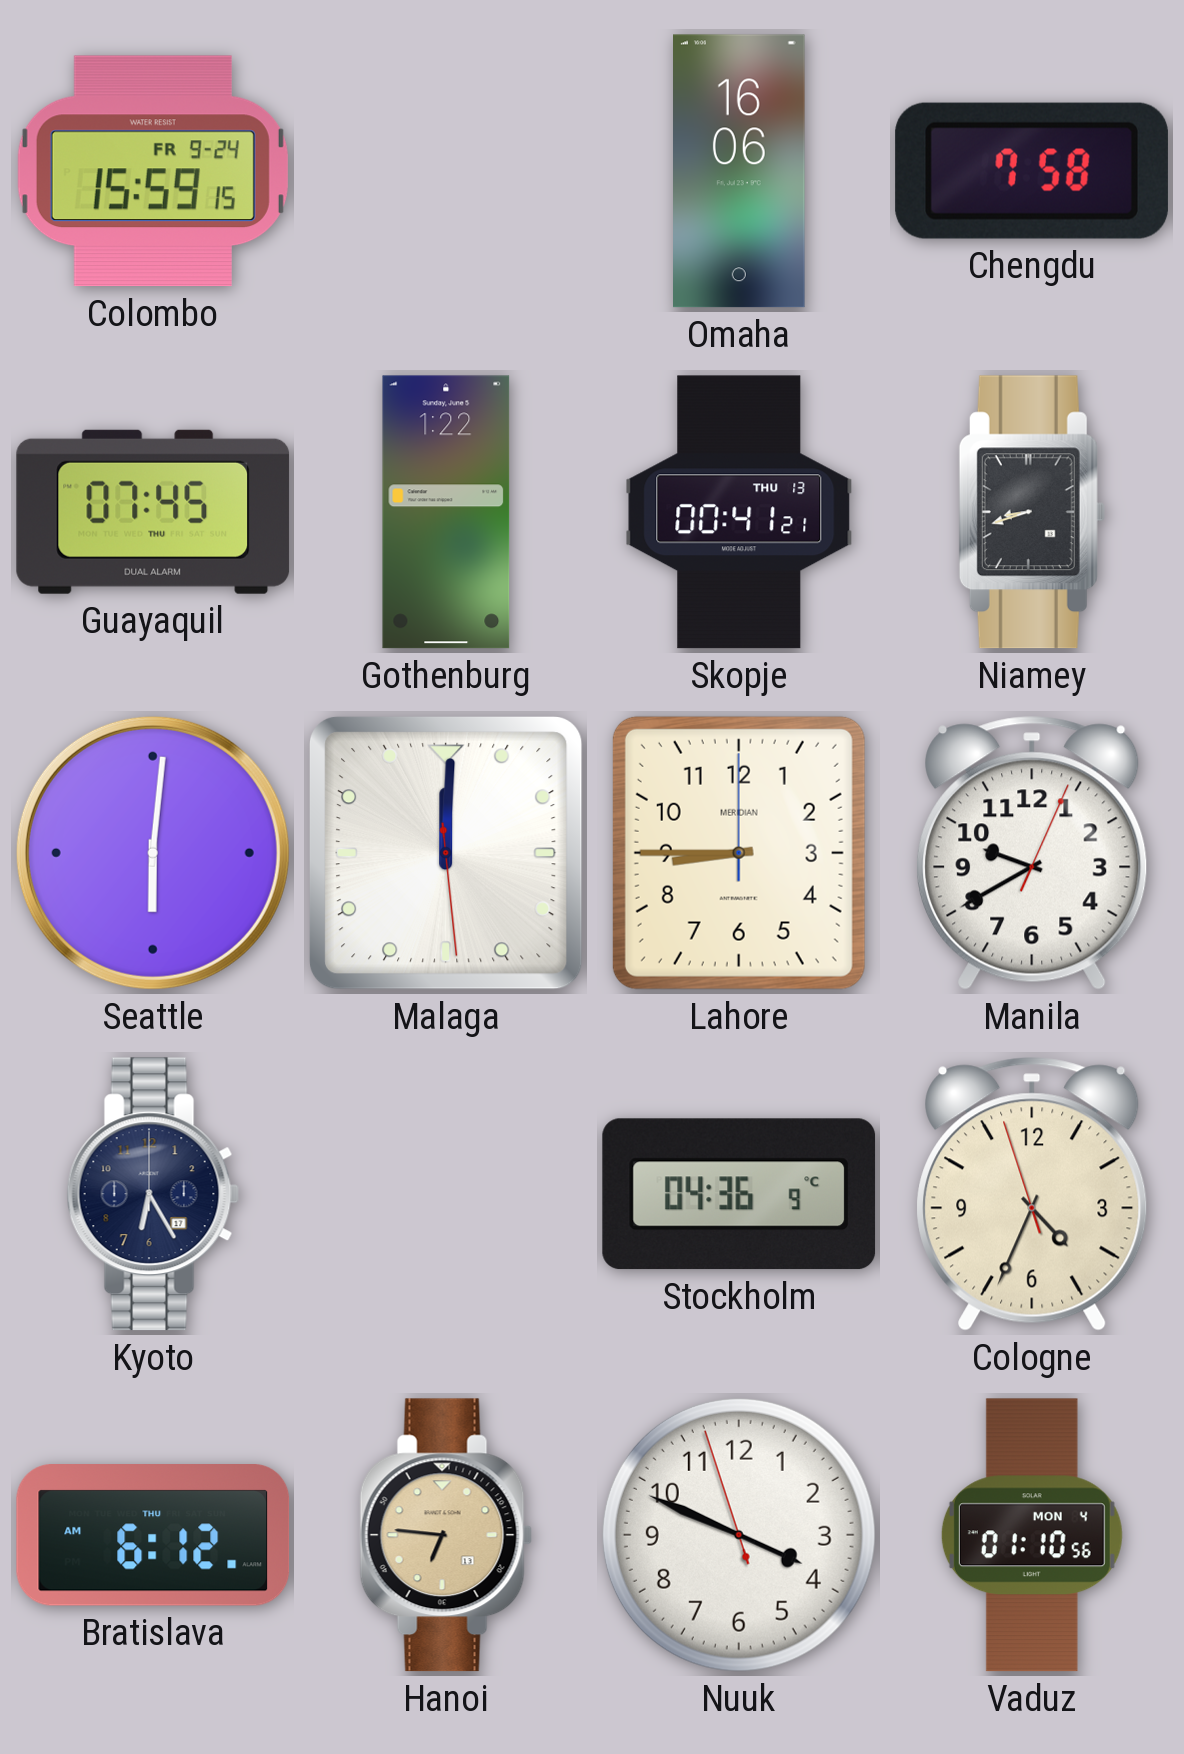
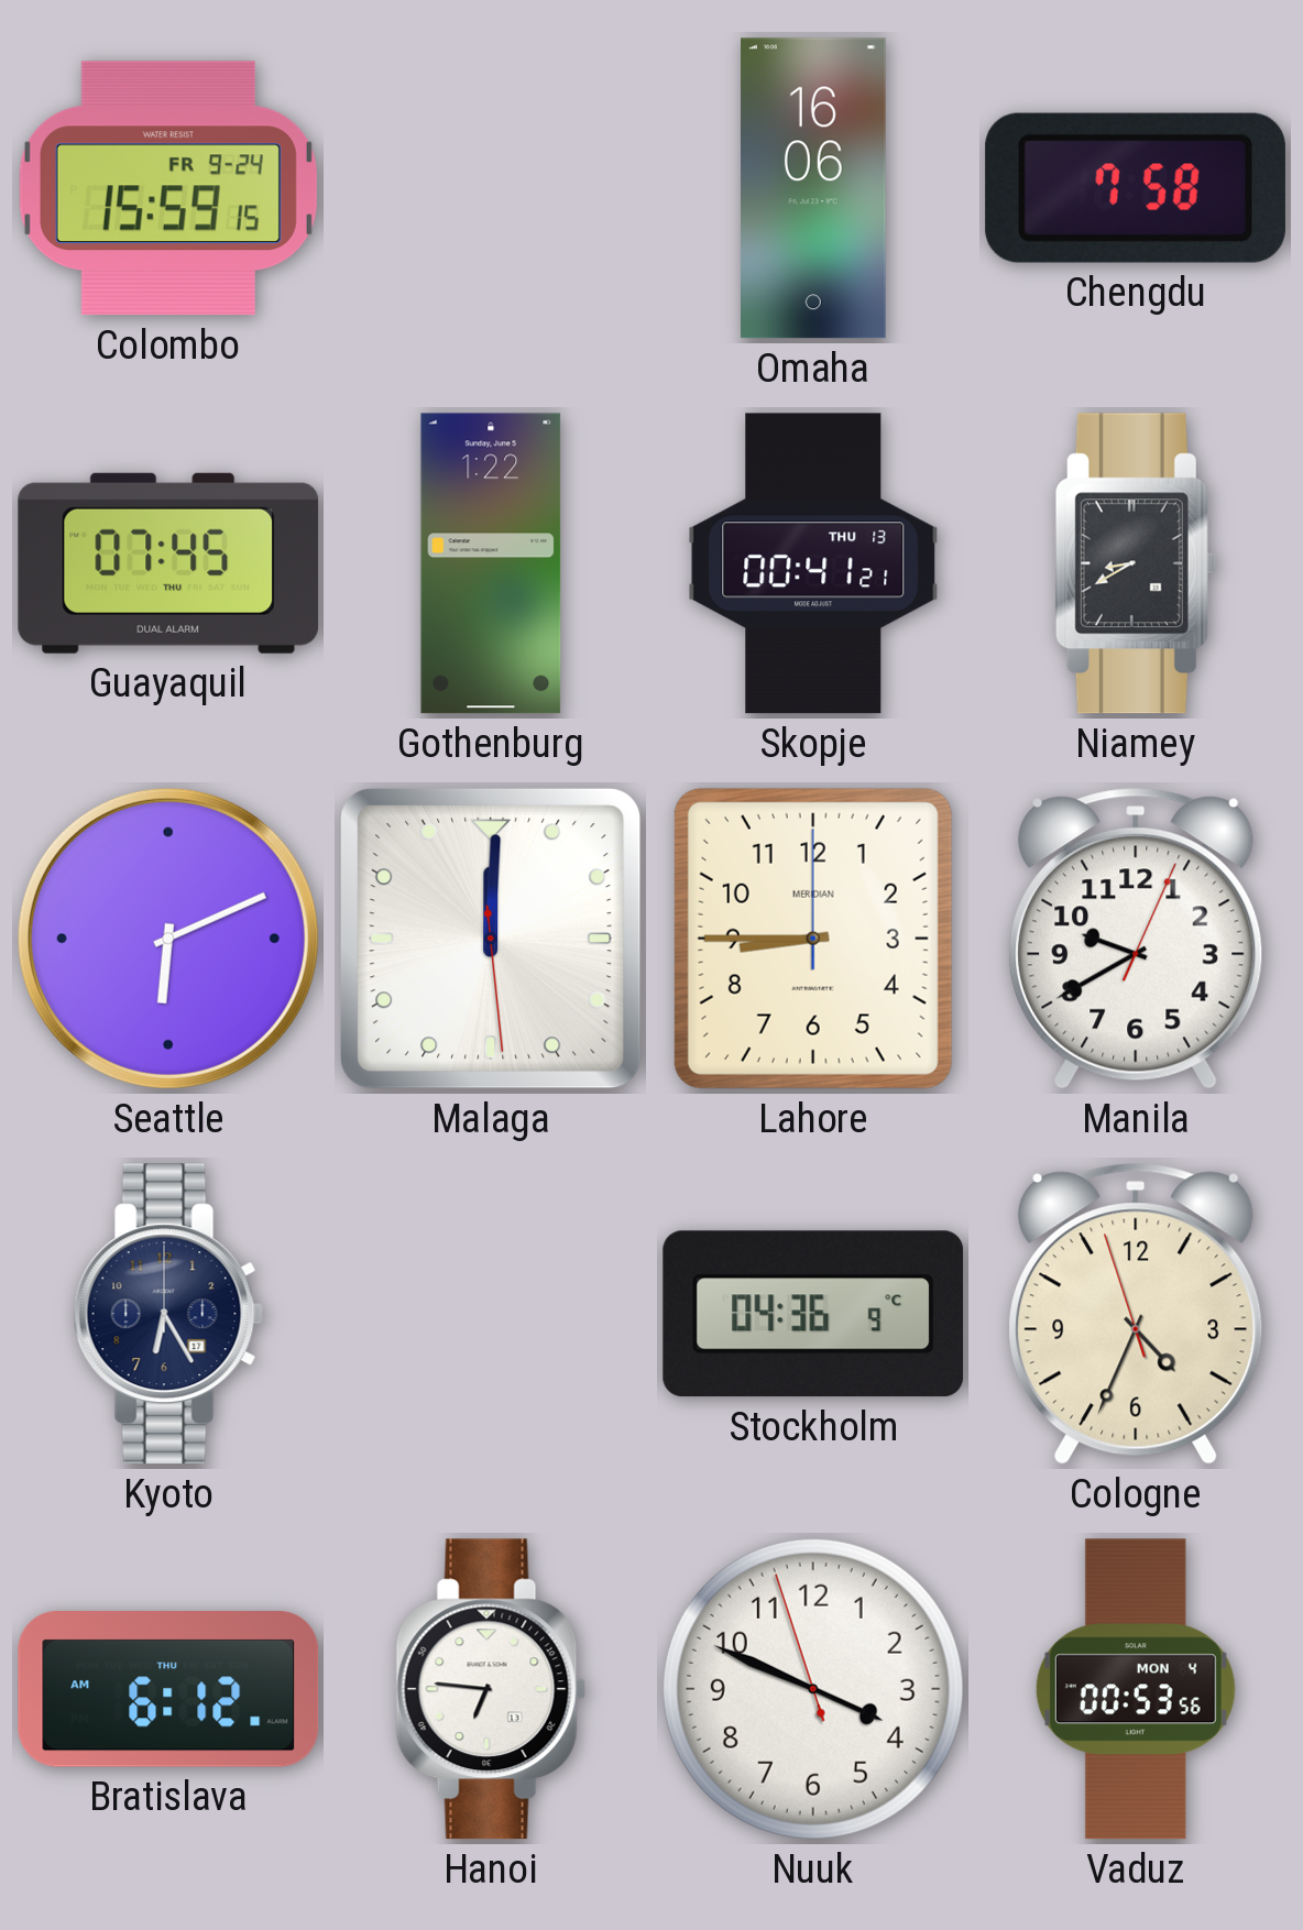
Niamey: 8:42 -> 8:40
Seattle: 6:01 -> 6:11
Hanoi dial: champagne -> white
Vaduz: 01:10 -> 00:53
